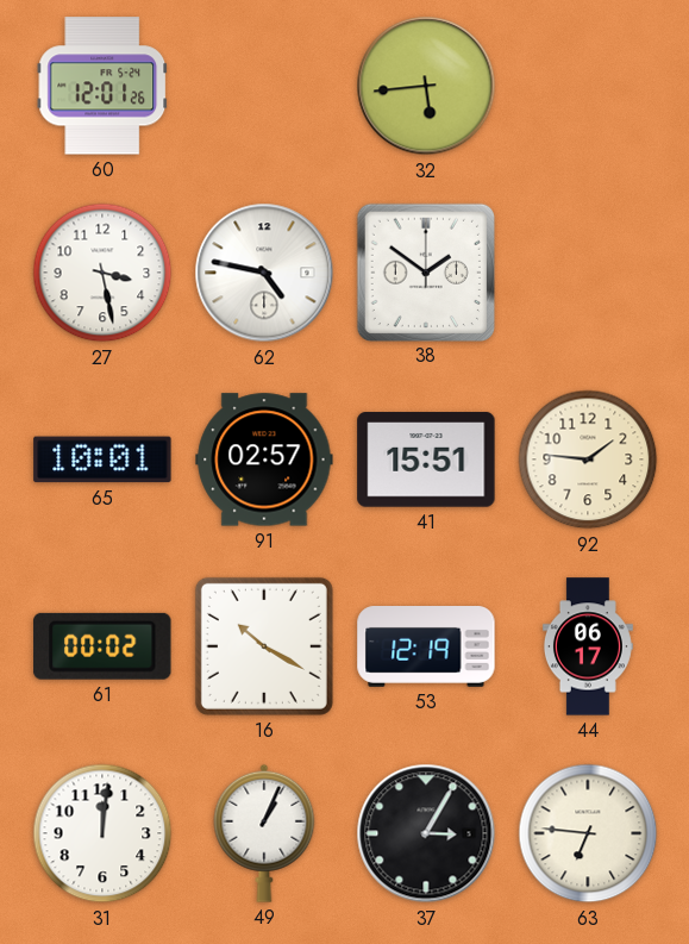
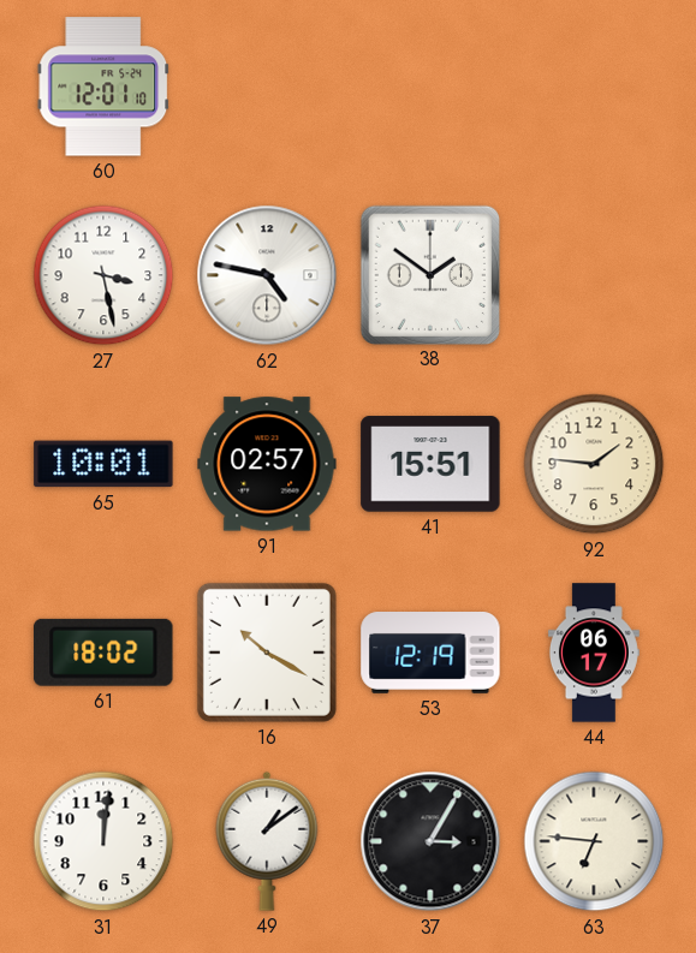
60: 12:01:26 -> 12:01:10
32: 5:44 -> none
61: 00:02 -> 18:02
49: 1:04 -> 1:09
